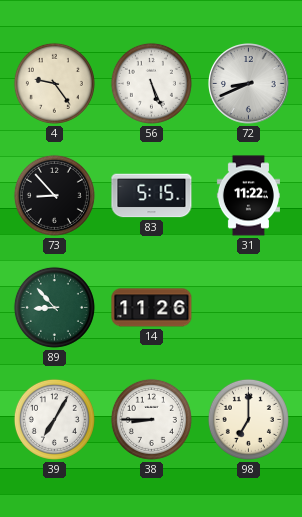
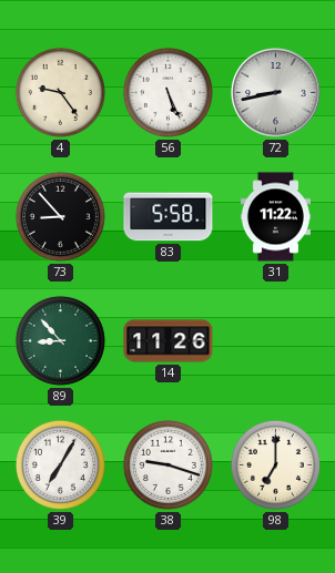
72: 8:41 -> 8:43
83: 5:15 -> 5:58
38: 8:45 -> 9:18
